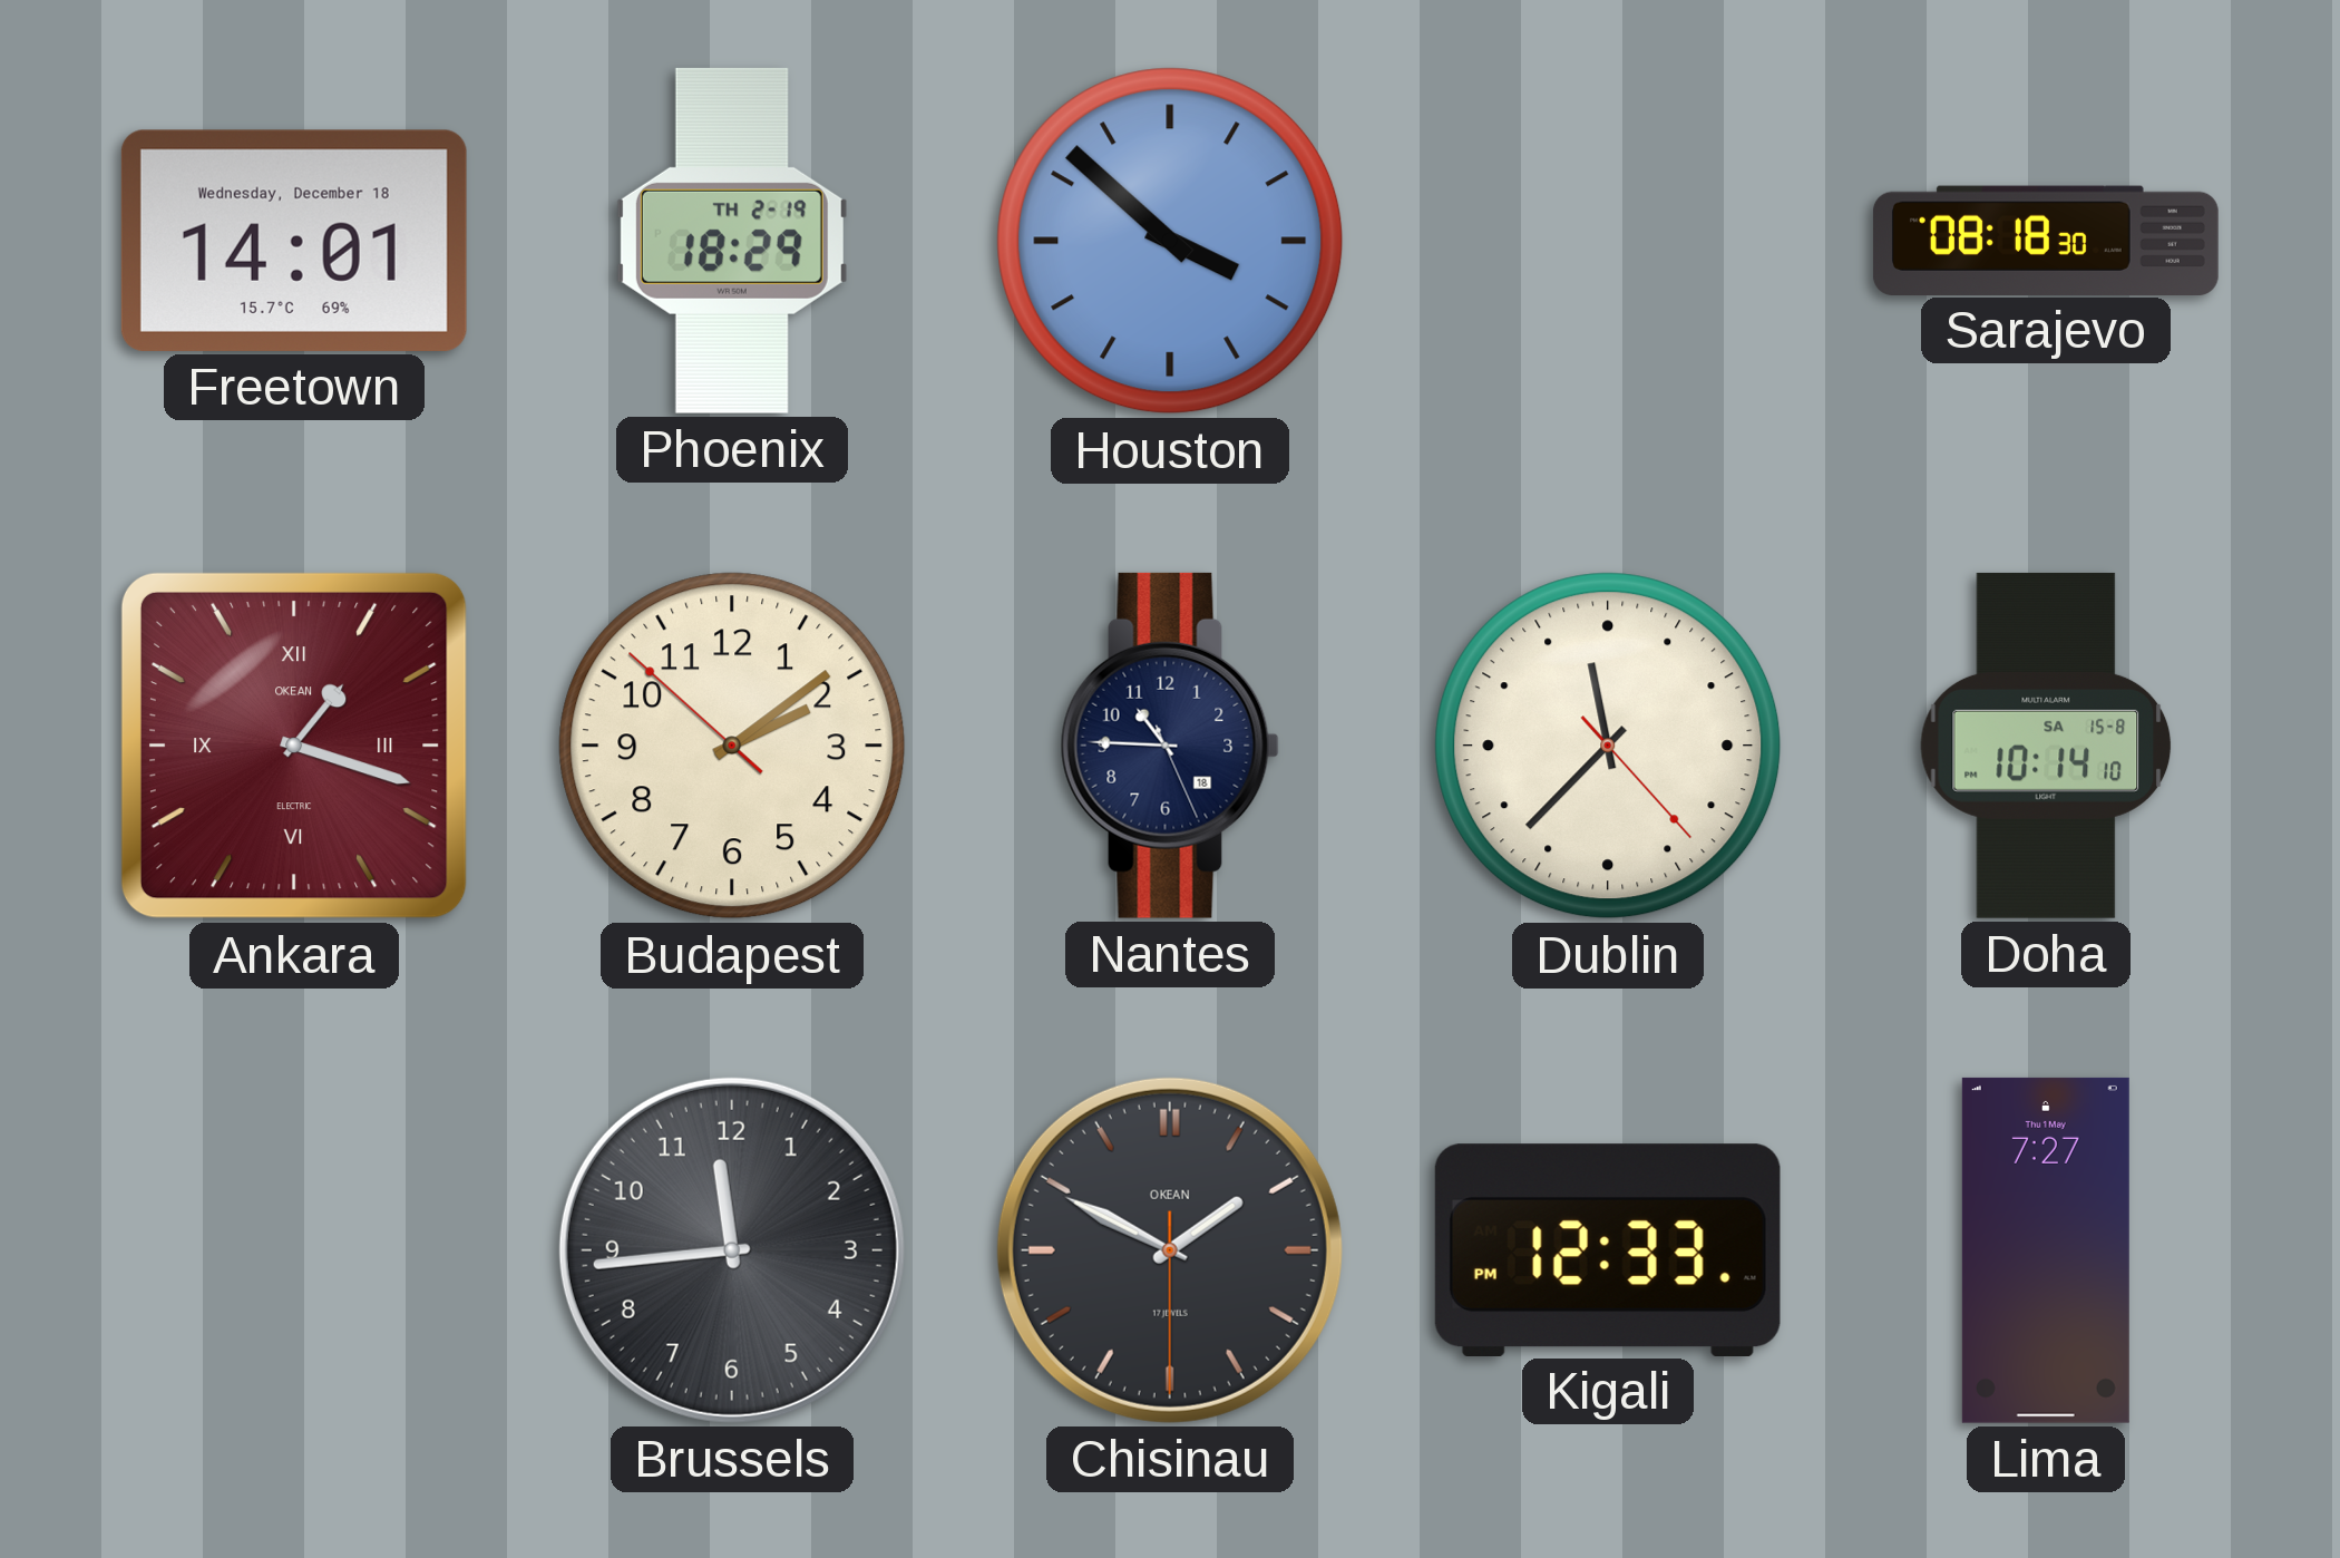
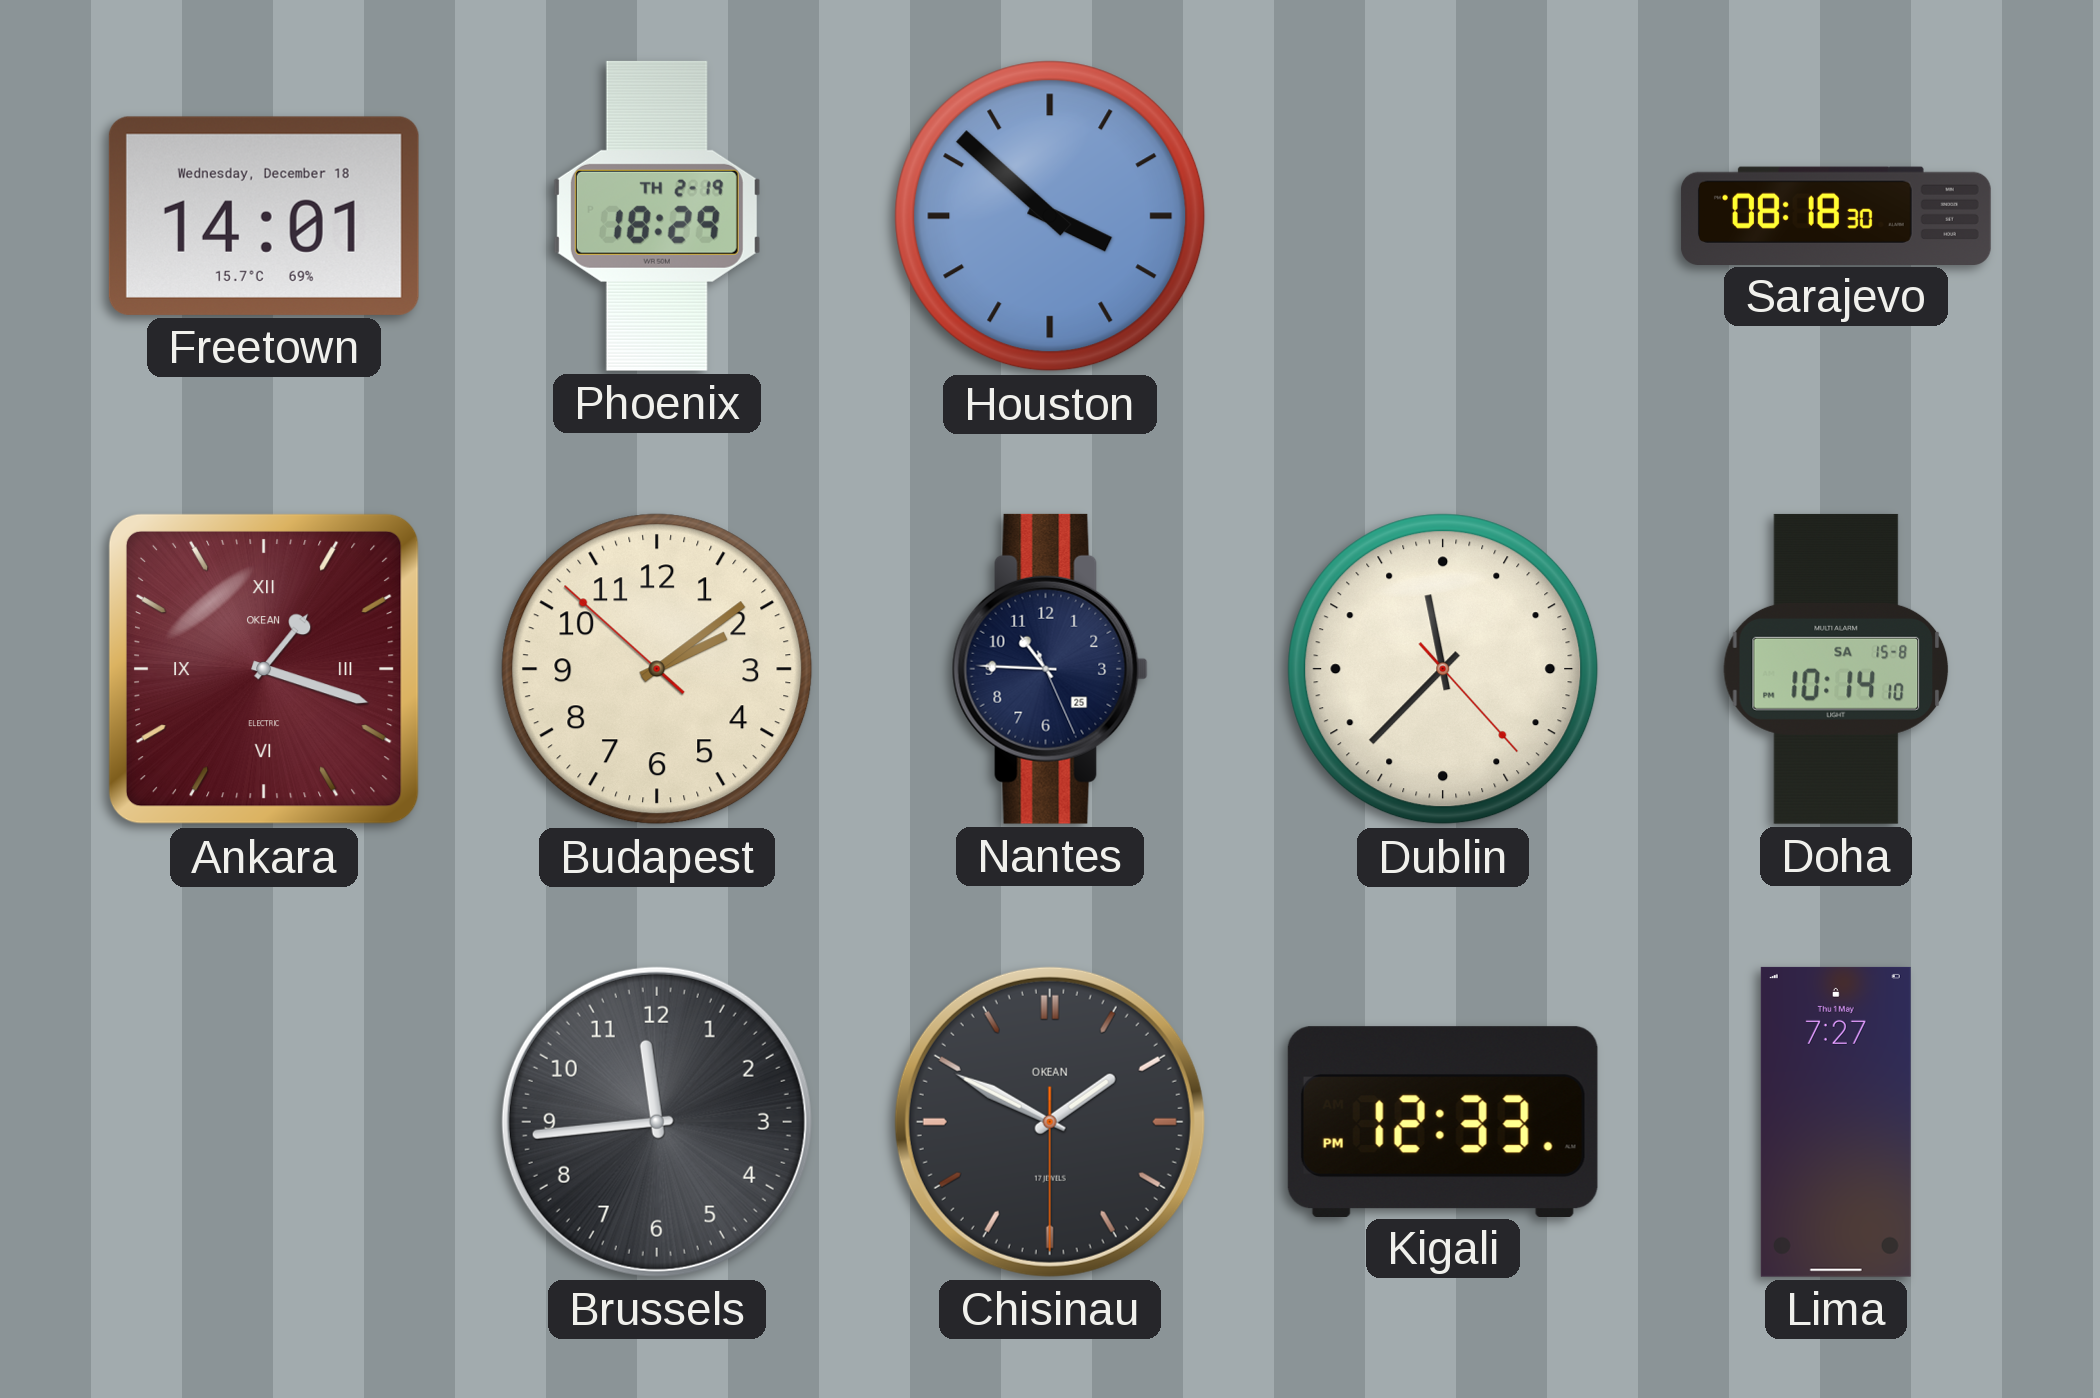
Nantes date: 18 -> 25
